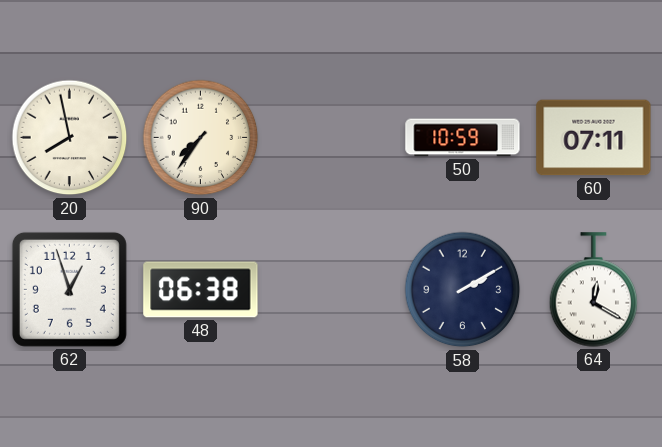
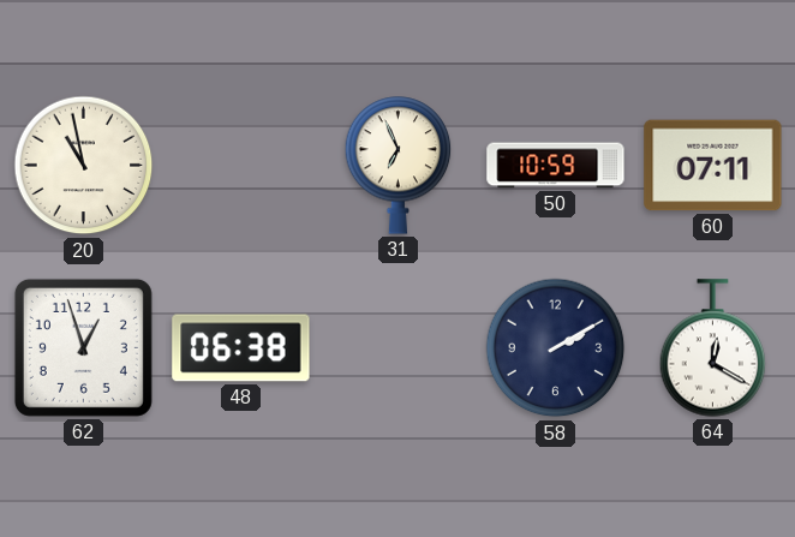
20: 7:58 -> 10:58
90: 7:36 -> none
31: none -> 6:56
